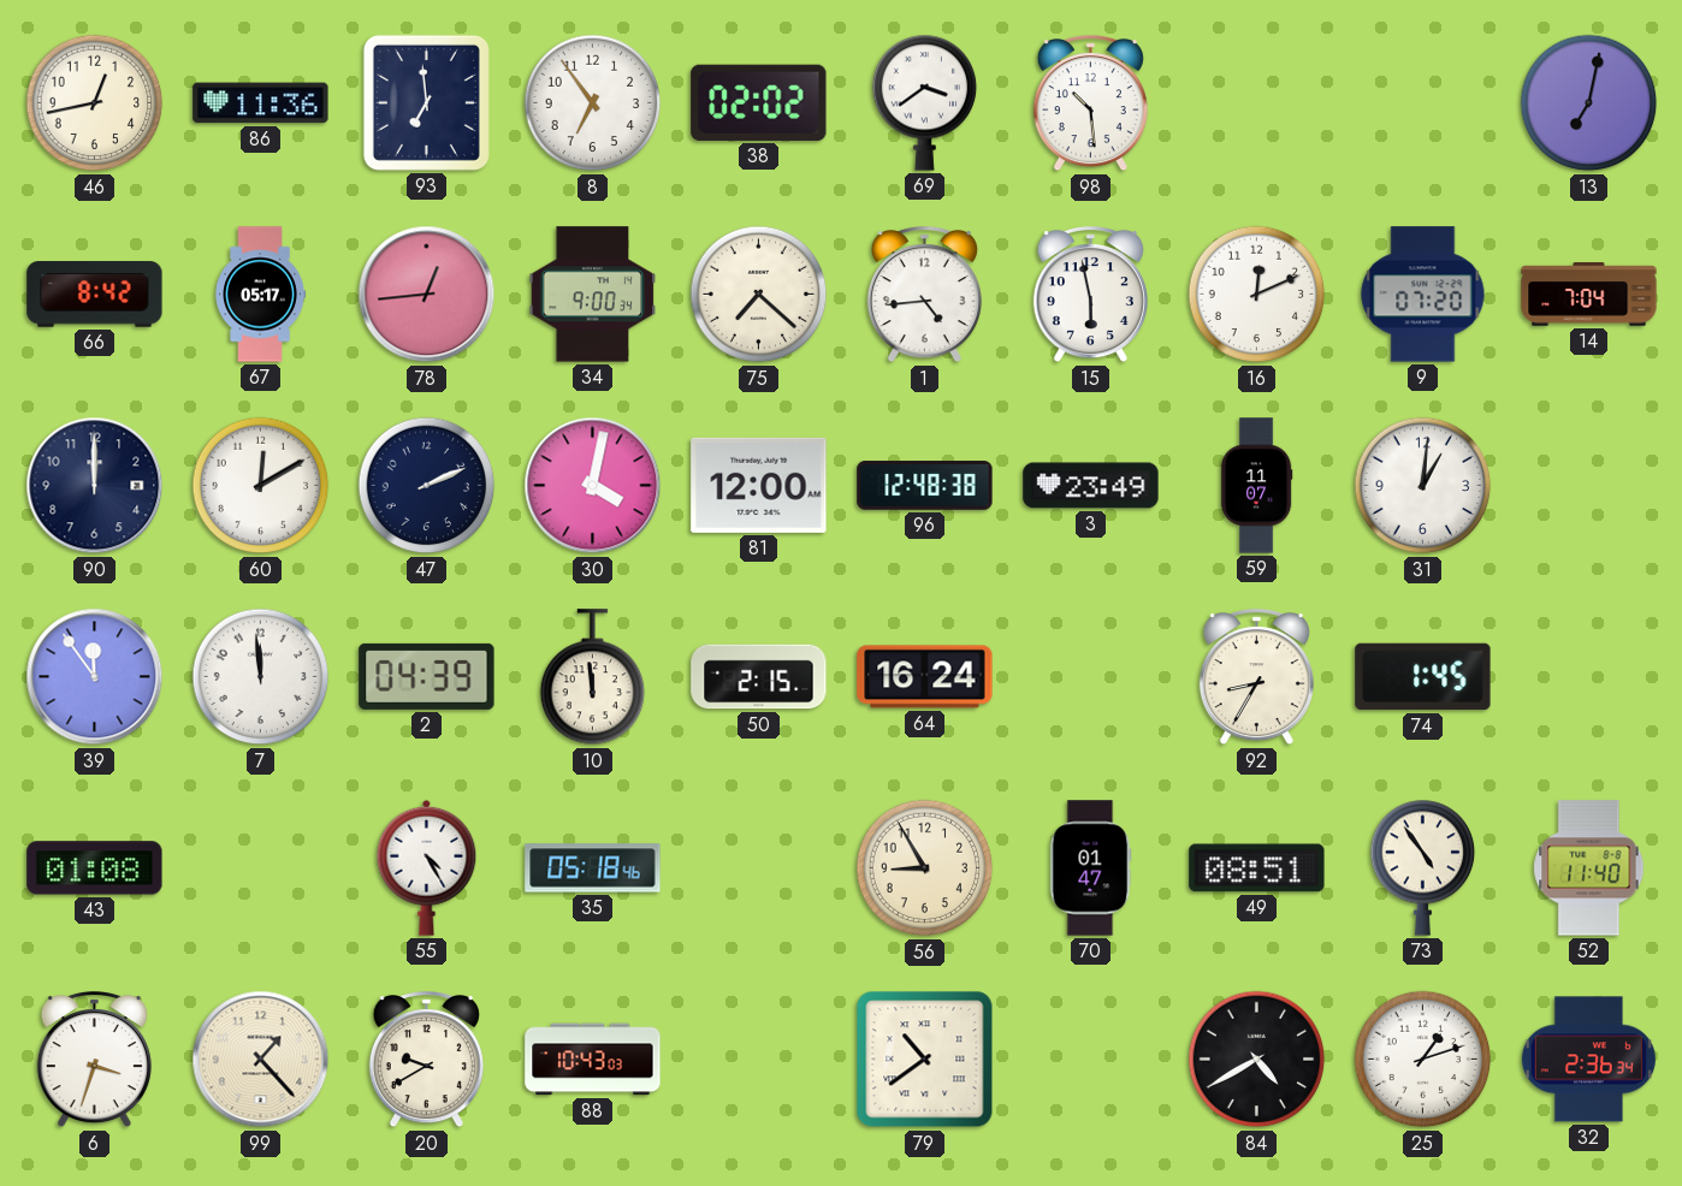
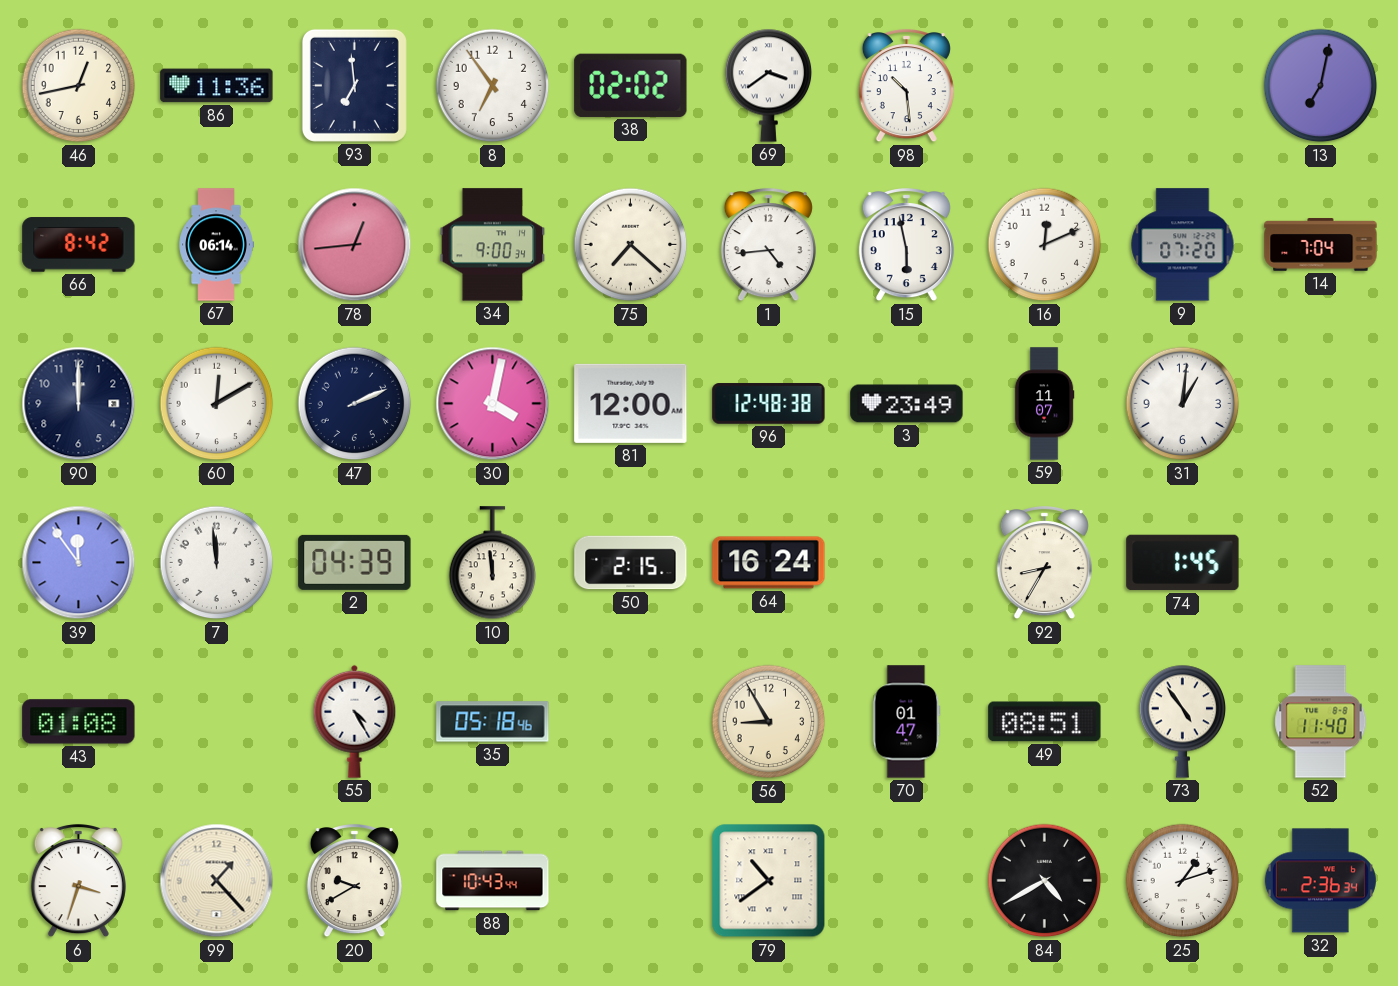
67: 05:17 -> 06:14
88: 10:43:03 -> 10:43:44
